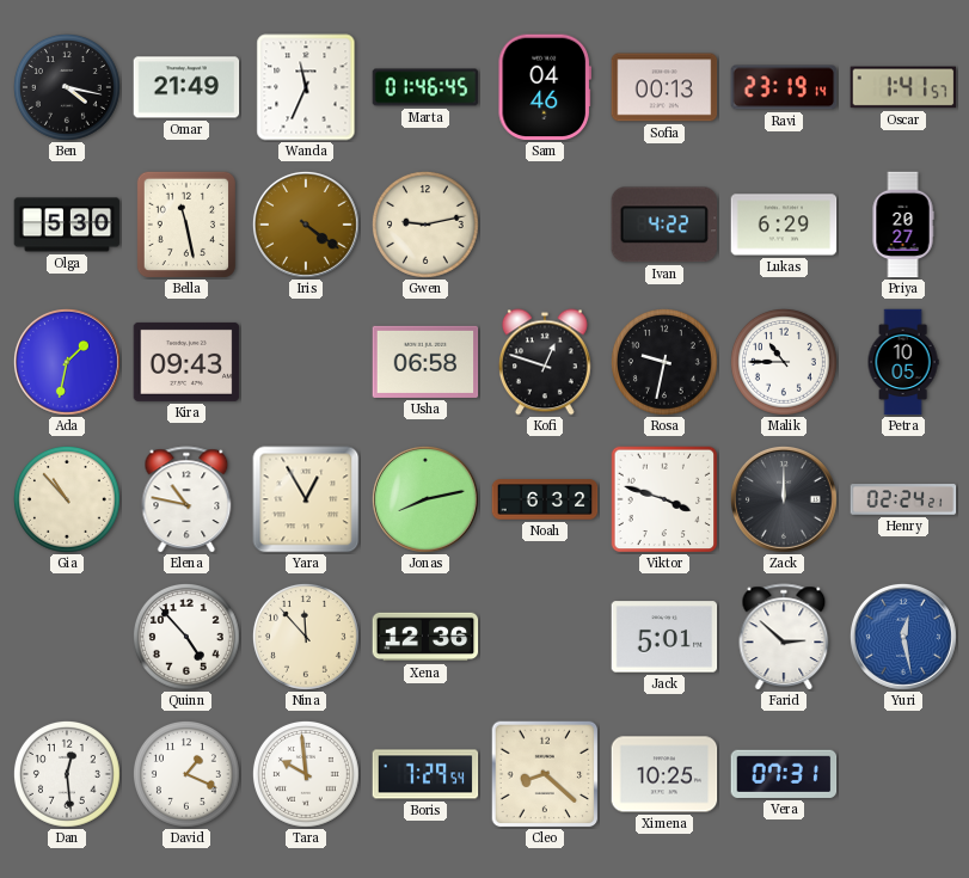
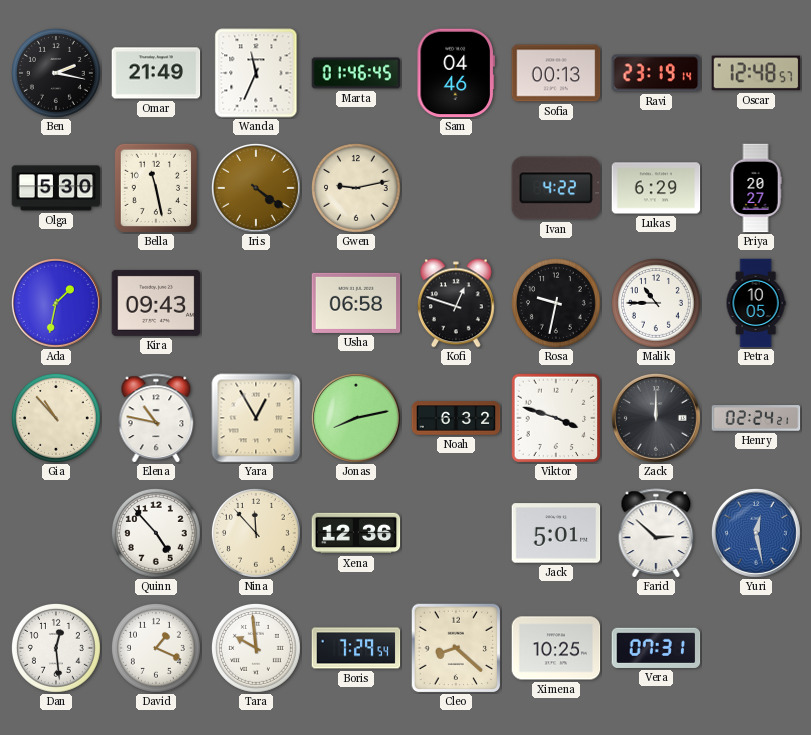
Ben: 4:17 -> 2:17
Oscar: 1:41 -> 12:48
